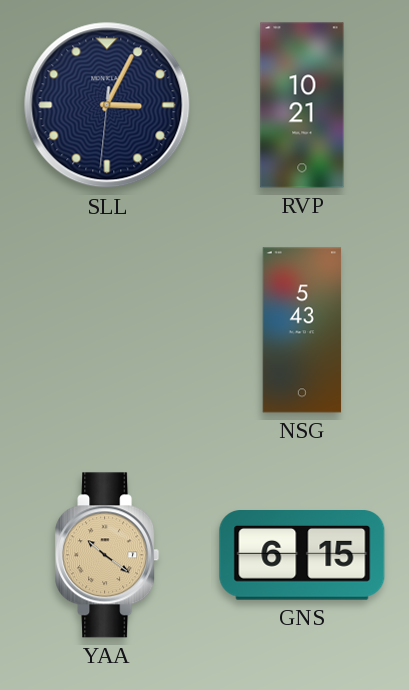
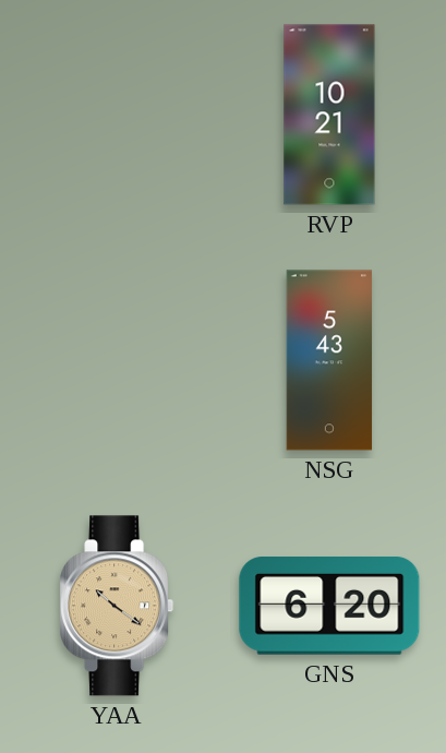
SLL: 3:04 -> none
GNS: 6:15 -> 6:20
